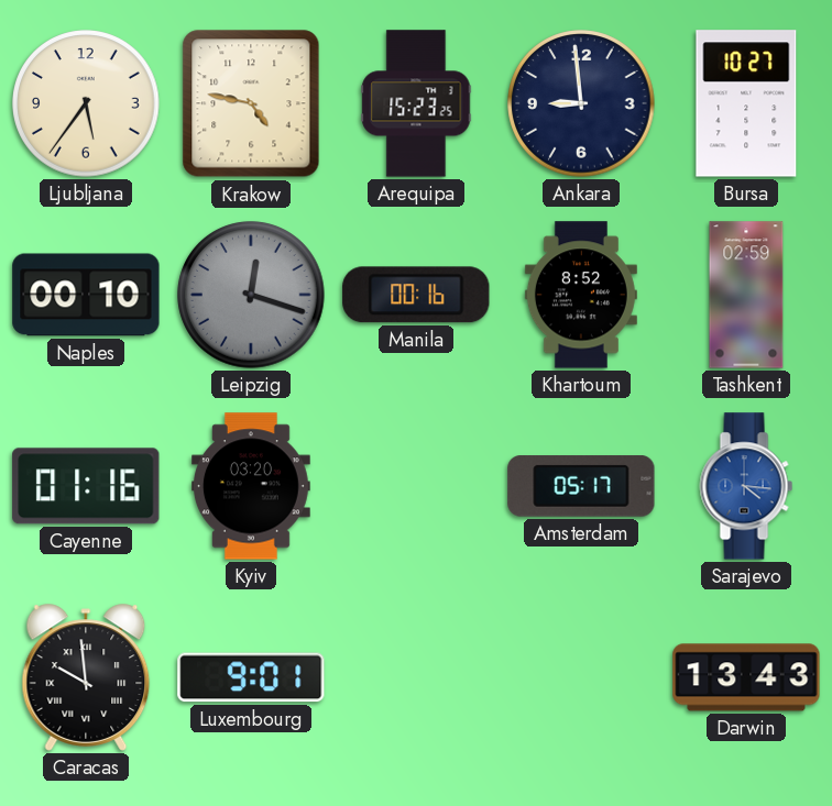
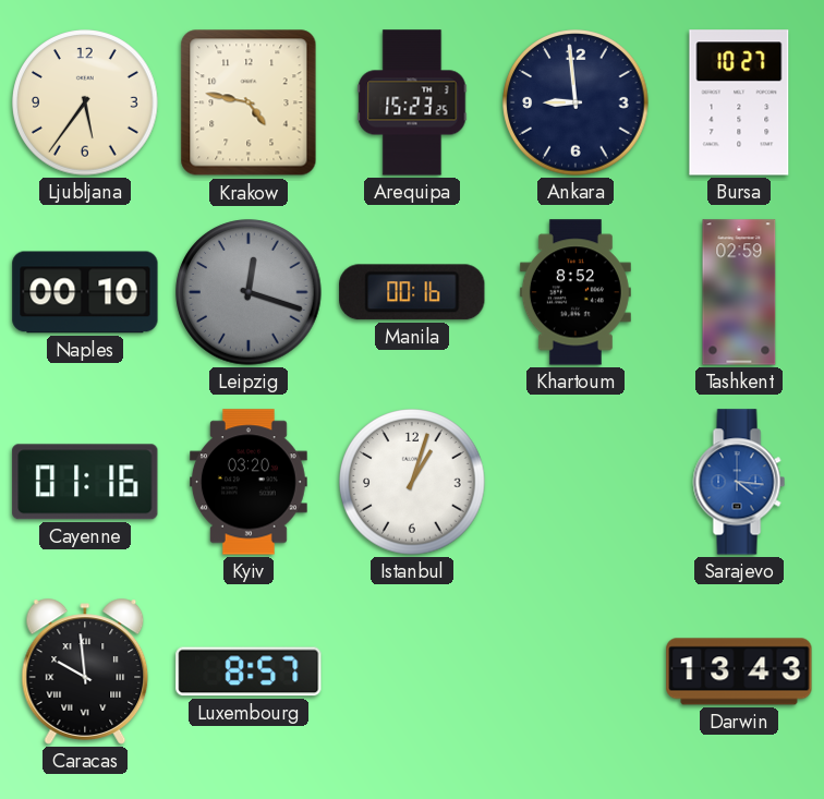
Istanbul: none -> 1:03
Amsterdam: 05:17 -> none
Luxembourg: 9:01 -> 8:57
